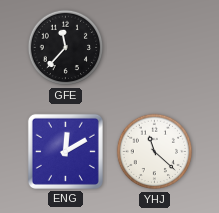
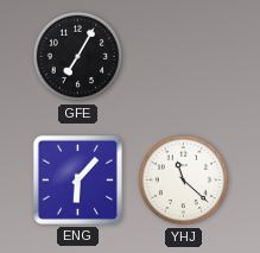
GFE: 11:37 -> 7:05
ENG: 12:10 -> 6:07
